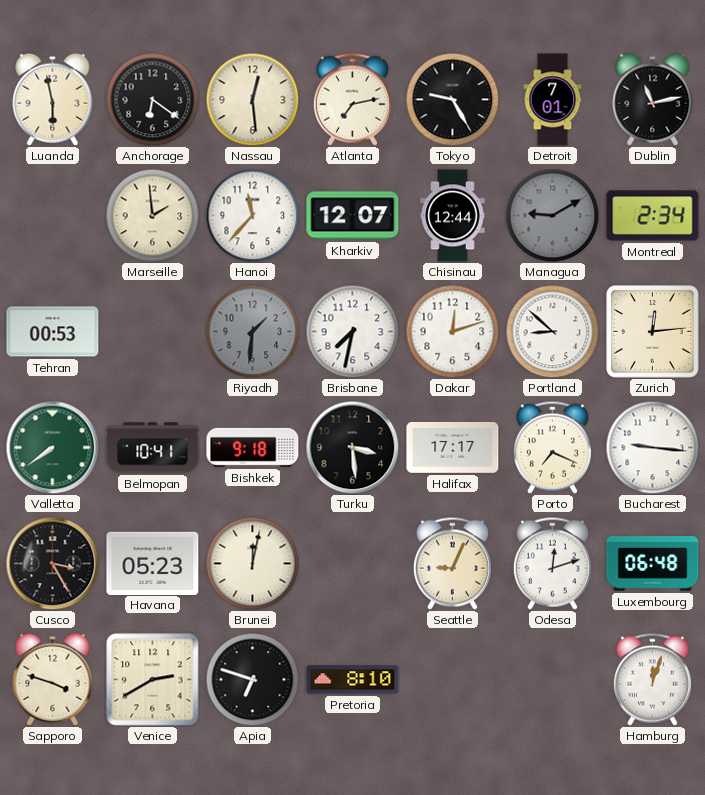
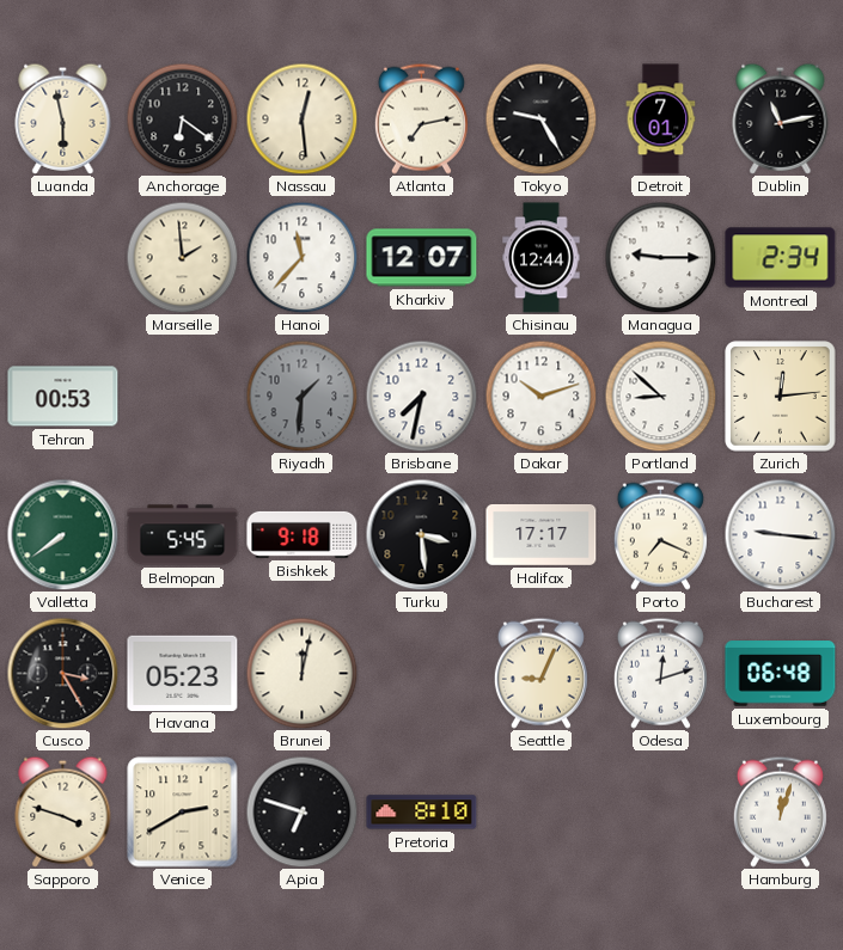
Managua: 9:10 -> 9:15
Managua dial: grey -> white
Dakar: 12:12 -> 10:12
Belmopan: 10:41 -> 5:45
